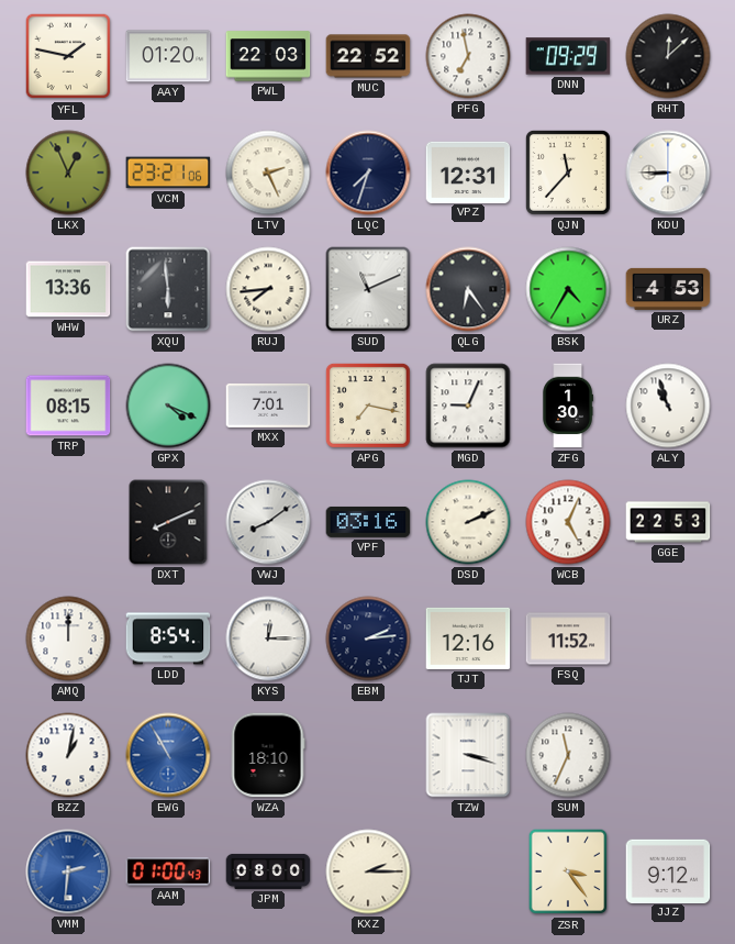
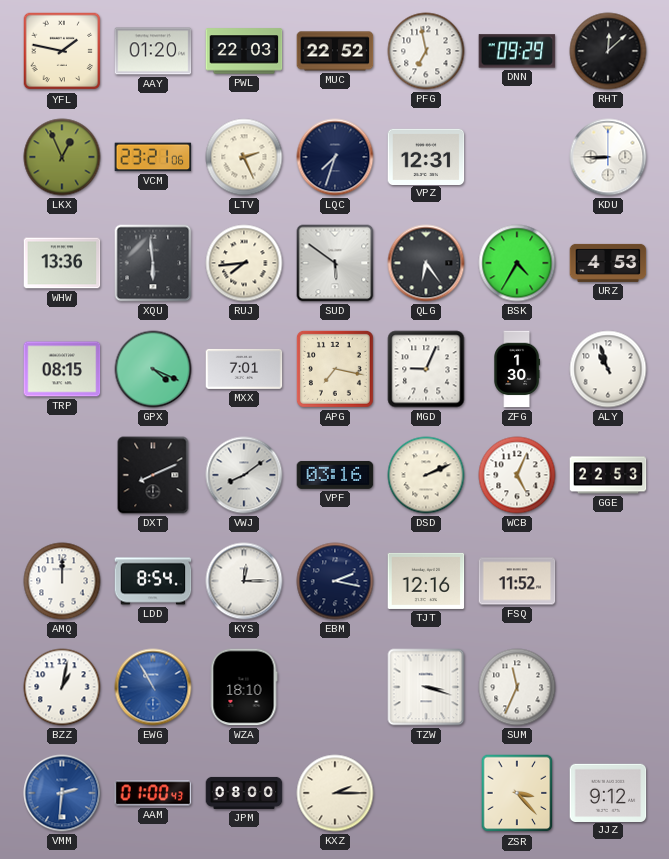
QJN: 11:37 -> none
SUD: 11:11 -> 5:51
EBM: 2:14 -> 2:17
ZSR: 3:24 -> 3:23
